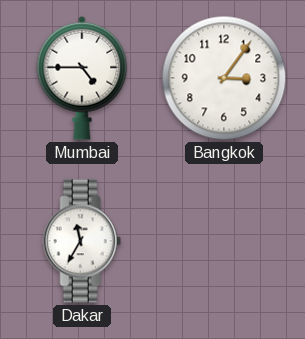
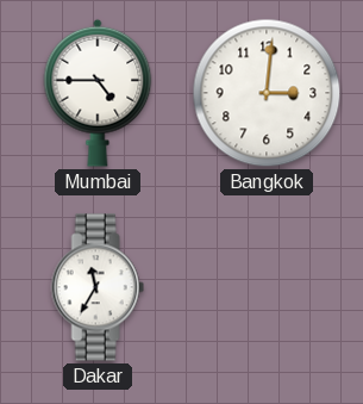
Bangkok: 3:06 -> 3:01
